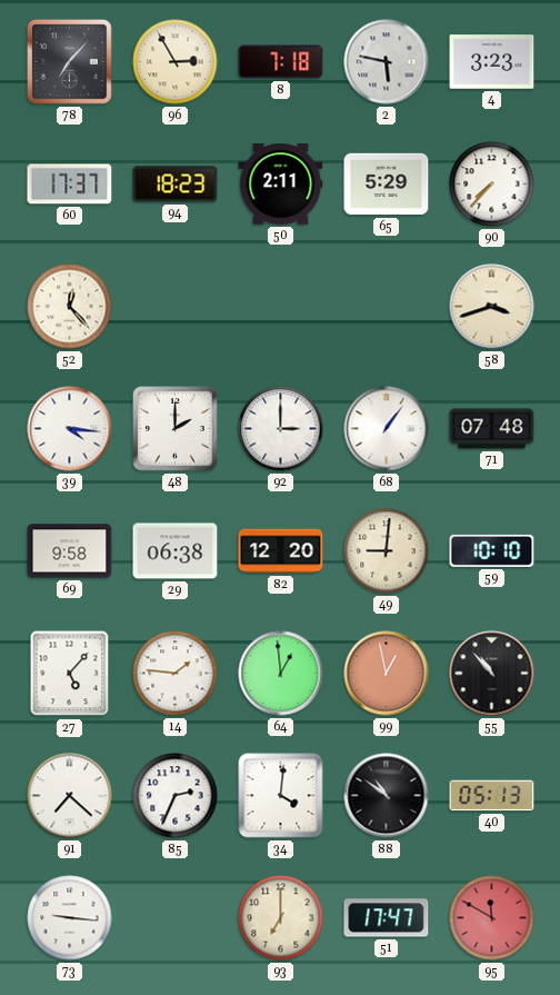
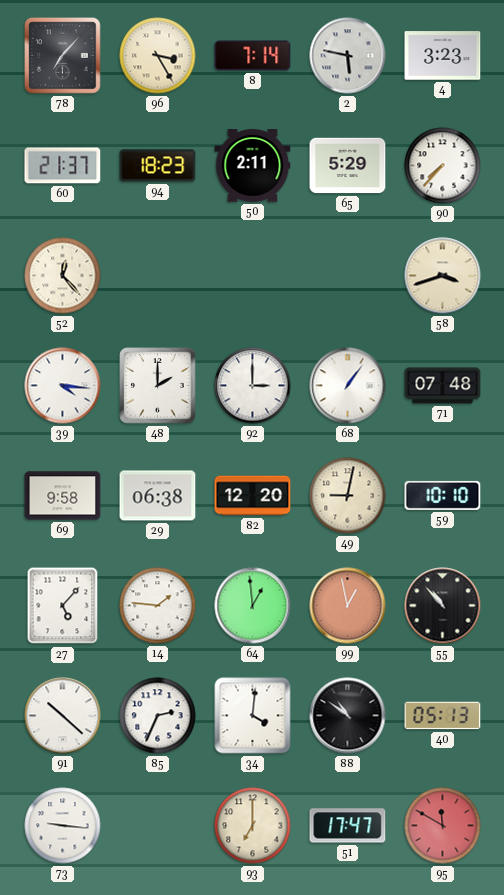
96: 2:55 -> 3:25
8: 7:18 -> 7:14
60: 17:37 -> 21:37
49: 9:01 -> 9:02
91: 7:22 -> 10:22
